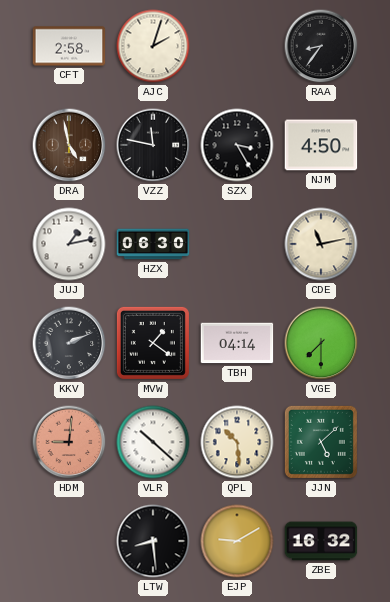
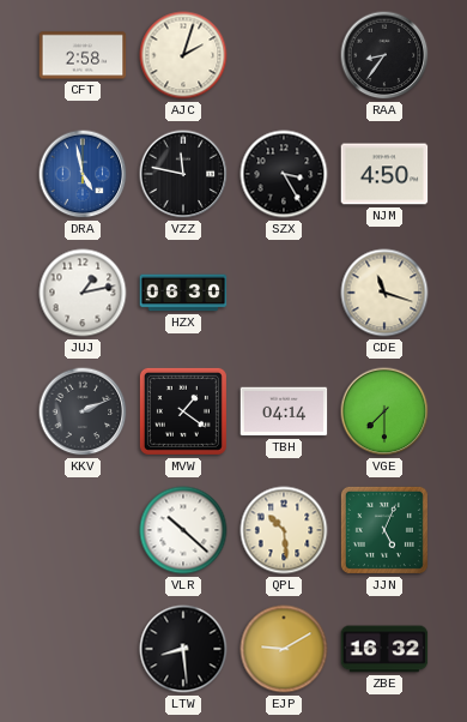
DRA dial: brown -> blue
CDE: 11:13 -> 11:18
HDM: 9:01 -> none
JJN: 5:08 -> 5:04
